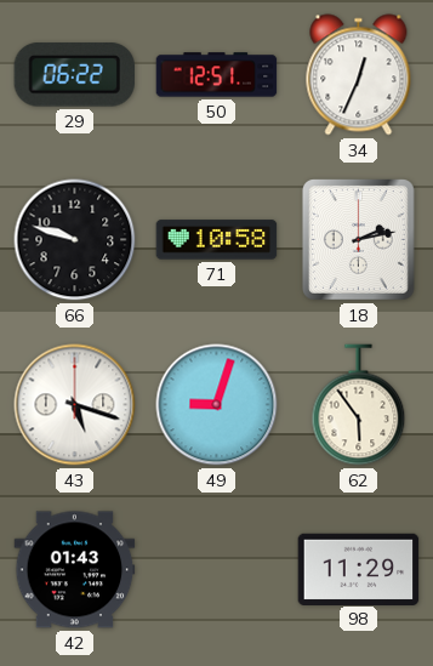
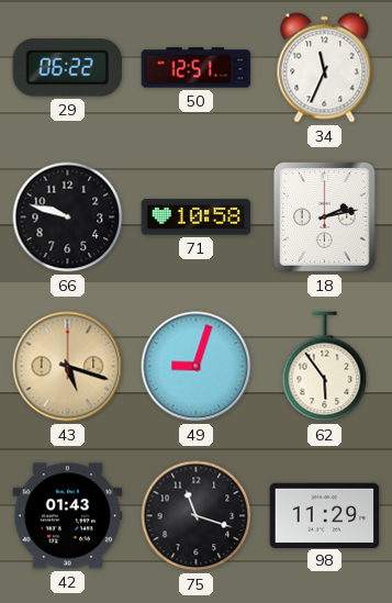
34: 12:34 -> 11:34
43 dial: white -> champagne
75: none -> 11:18
